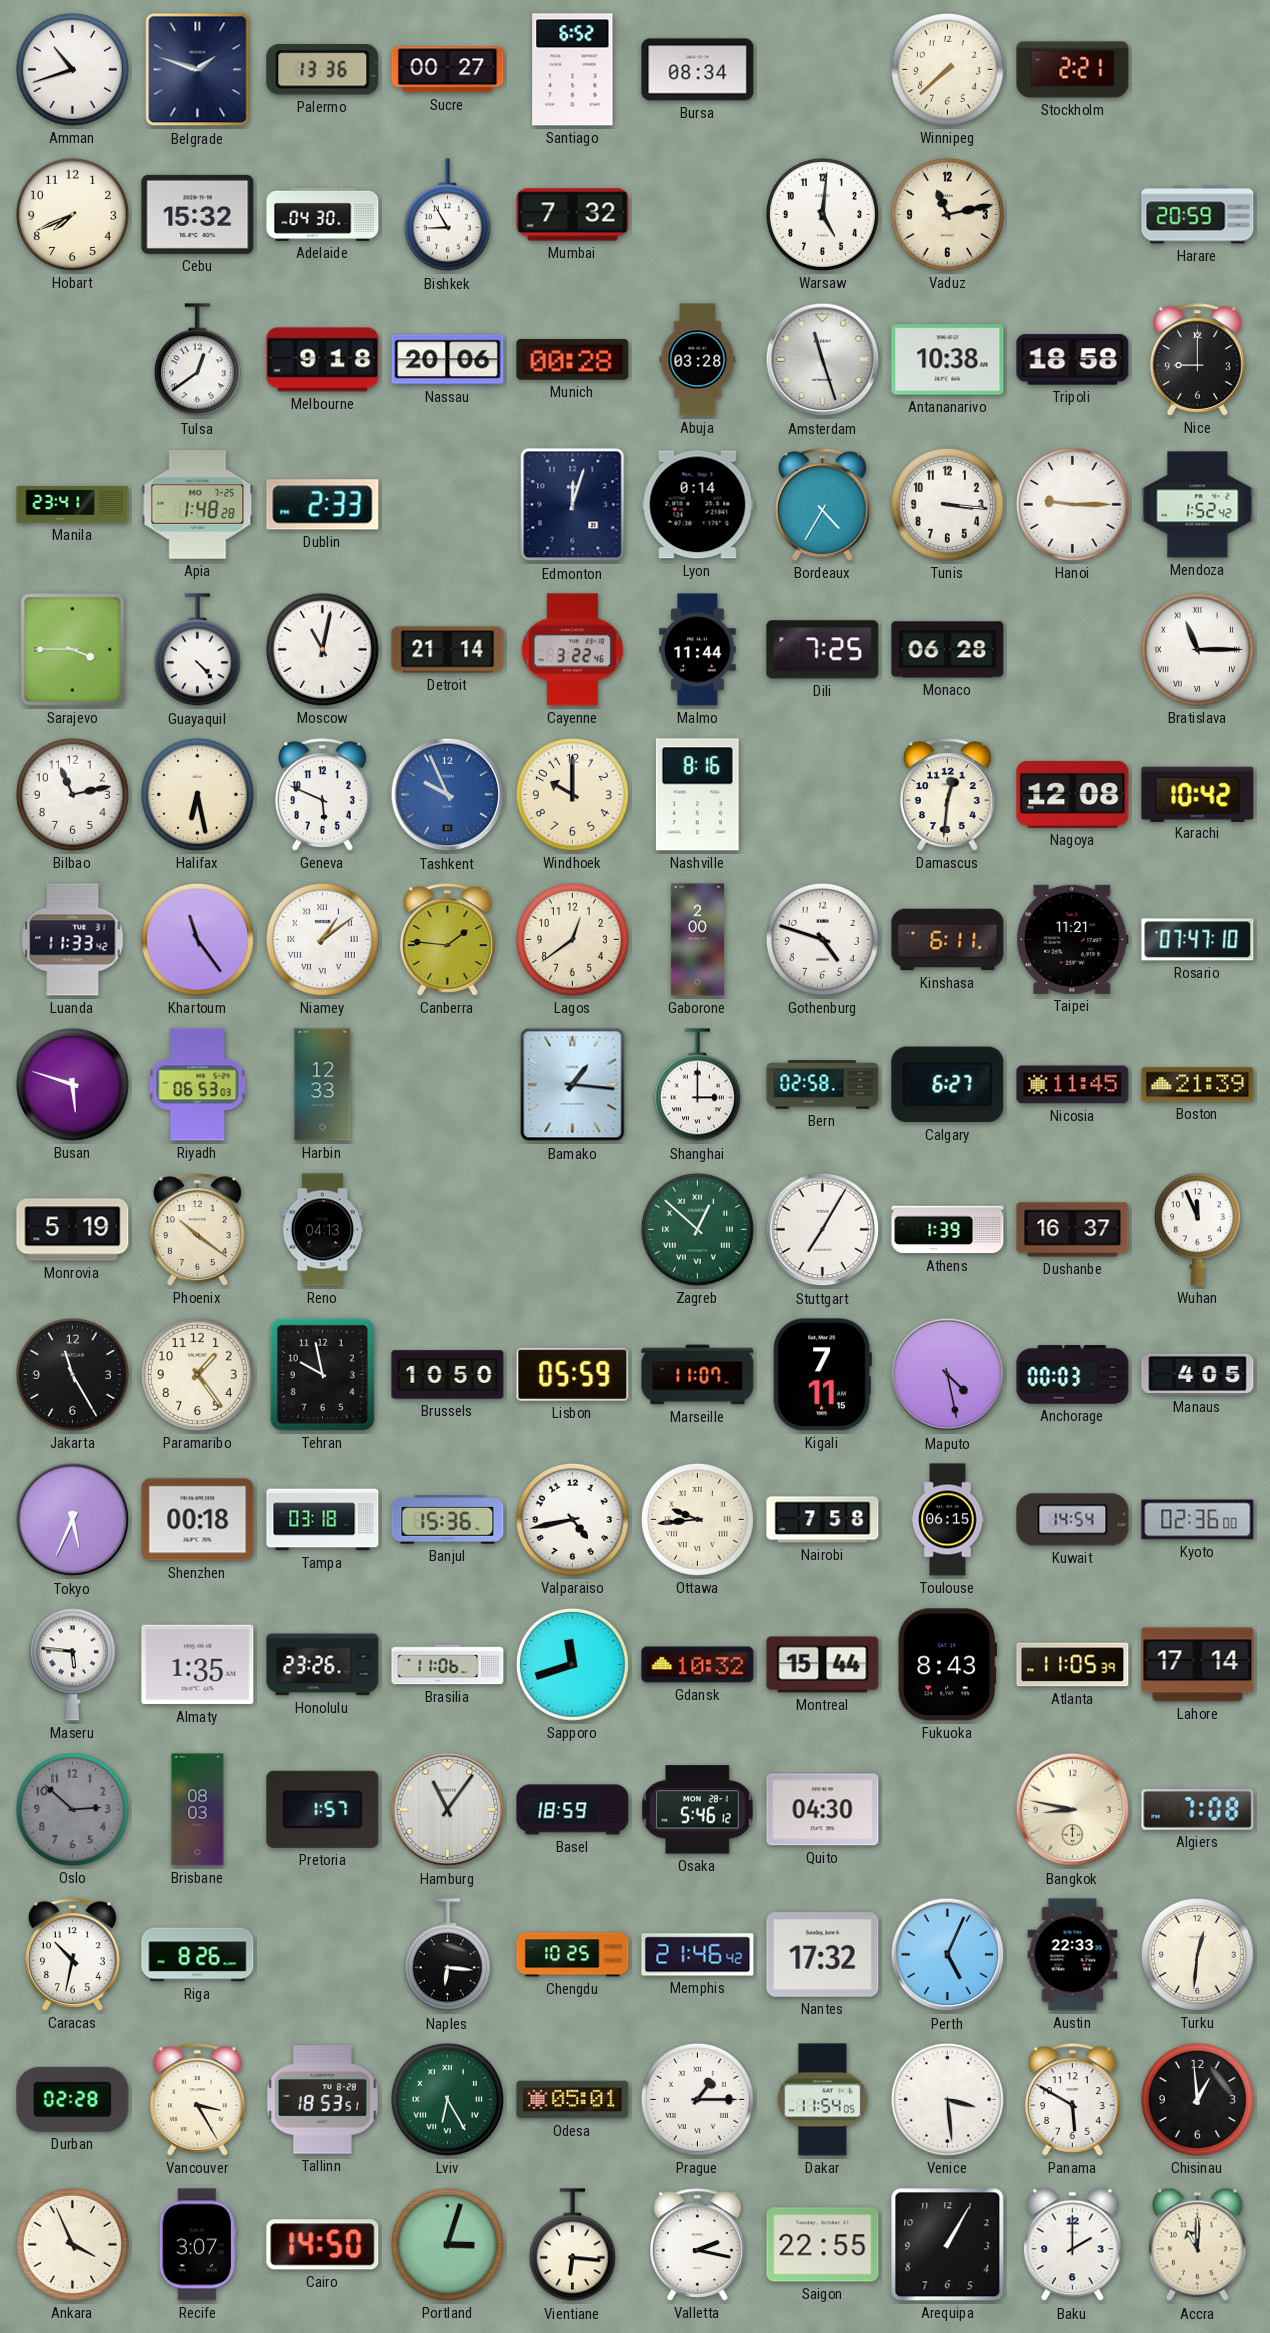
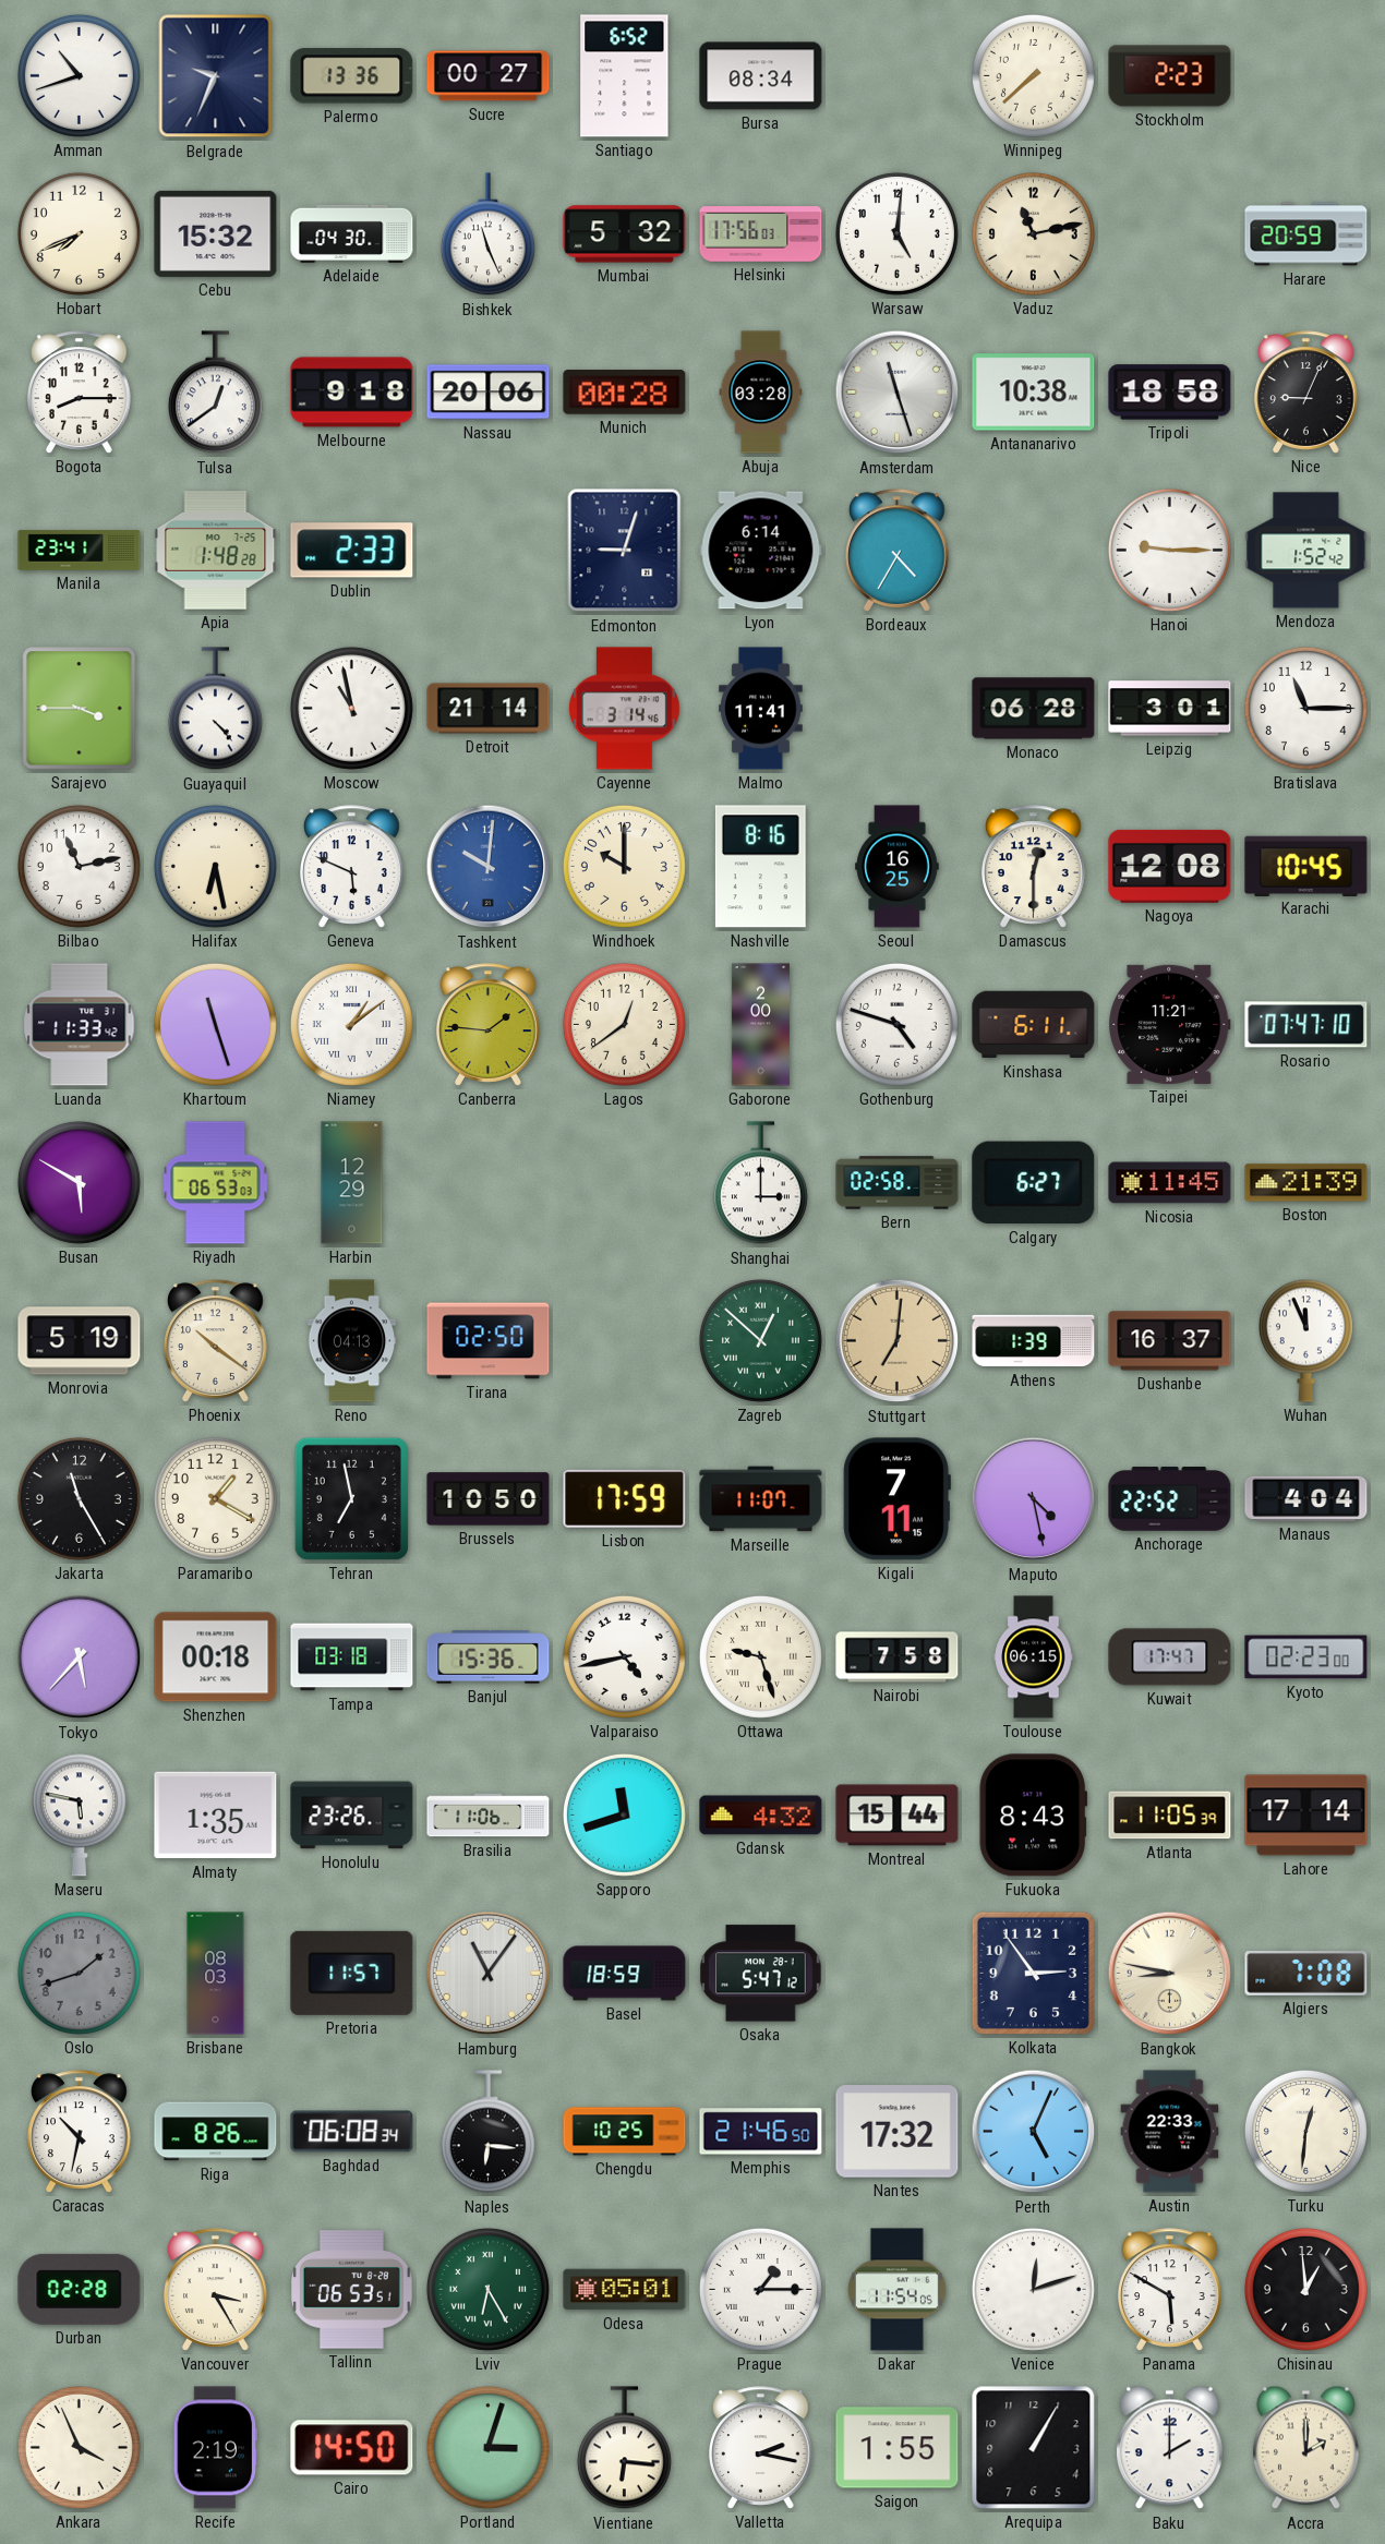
Belgrade: 1:48 -> 9:34
Stockholm: 2:21 -> 2:23
Bishkek: 8:55 -> 11:26
Mumbai: 7:32 -> 5:32
Helsinki: none -> 17:56
Bogota: none -> 8:15
Nice: 9:00 -> 9:04
Edmonton: 12:03 -> 9:03
Lyon: 0:14 -> 6:14
Tunis: 3:16 -> none
Moscow: 11:02 -> 10:58
Cayenne: 3:22 -> 3:14
Malmo: 11:44 -> 11:41
Dili: 7:25 -> none
Leipzig: none -> 3:01
Bratislava numerals: Roman -> Arabic
Tashkent: 9:56 -> 10:01
Seoul: none -> 16:25
Damascus: 12:31 -> 12:30
Karachi: 10:42 -> 10:45
Khartoum: 11:24 -> 11:27
Busan: 5:48 -> 5:50
Harbin: 12:33 -> 12:29
Bamako: 1:16 -> none
Tirana: none -> 02:50
Stuttgart: 7:05 -> 7:01
Stuttgart dial: white -> champagne
Paramaribo: 1:24 -> 1:20
Tehran: 9:58 -> 6:58
Lisbon: 05:59 -> 17:59
Anchorage: 00:03 -> 22:52
Manaus: 4:05 -> 4:04
Tokyo: 5:34 -> 5:37
Ottawa: 9:44 -> 9:27
Kuwait: 14:54 -> 17:47
Kyoto: 02:36 -> 02:23
Maseru: 5:46 -> 5:47
Gdansk: 10:32 -> 4:32
Oslo: 2:52 -> 1:42
Pretoria: 1:57 -> 11:57
Osaka: 5:46 -> 5:47
Quito: 04:30 -> none
Kolkata: none -> 2:54
Baghdad: none -> 06:08
Memphis: 21:46:42 -> 21:46:50
Tallinn: 18:53 -> 06:53
Venice: 3:29 -> 12:12
Recife: 3:07 -> 2:19
Saigon: 22:55 -> 1:55
Accra: 11:00 -> 2:00
